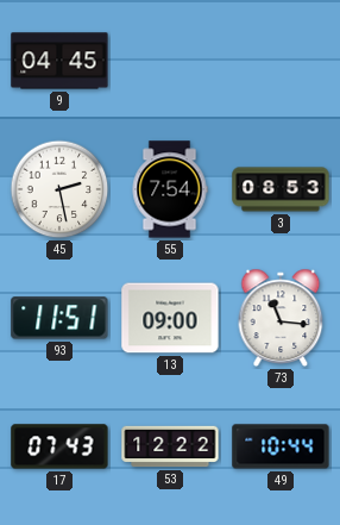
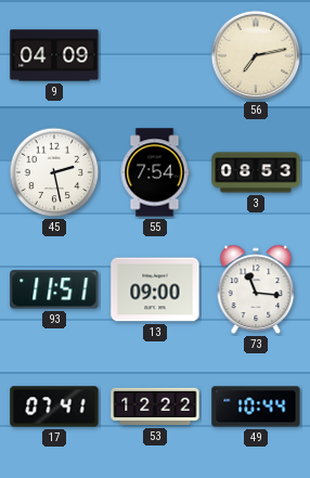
9: 04:45 -> 04:09
56: none -> 7:13
17: 07:43 -> 07:41
